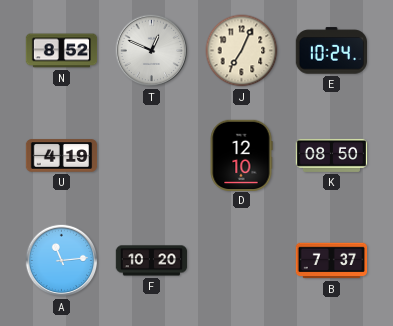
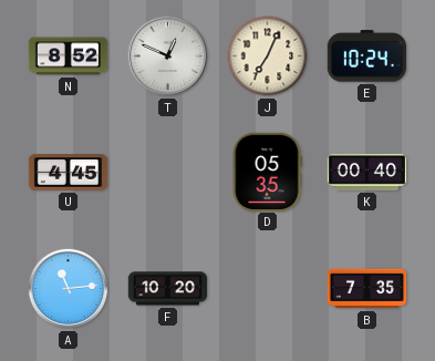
U: 4:19 -> 4:45
D: 12:10 -> 05:35
K: 08:50 -> 00:40
B: 7:37 -> 7:35
